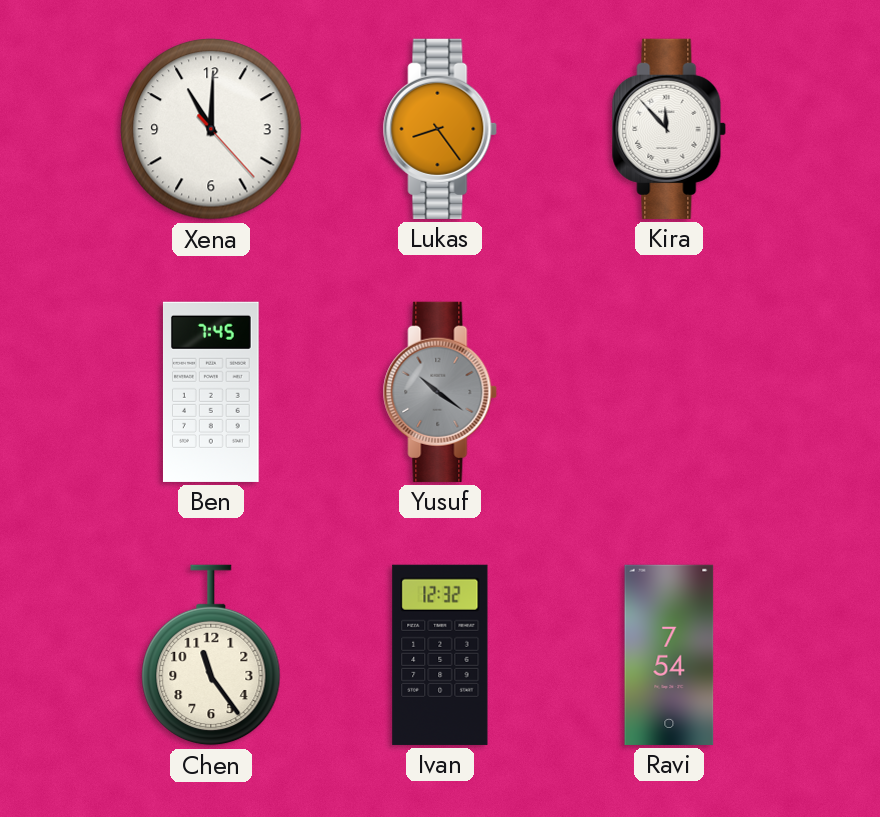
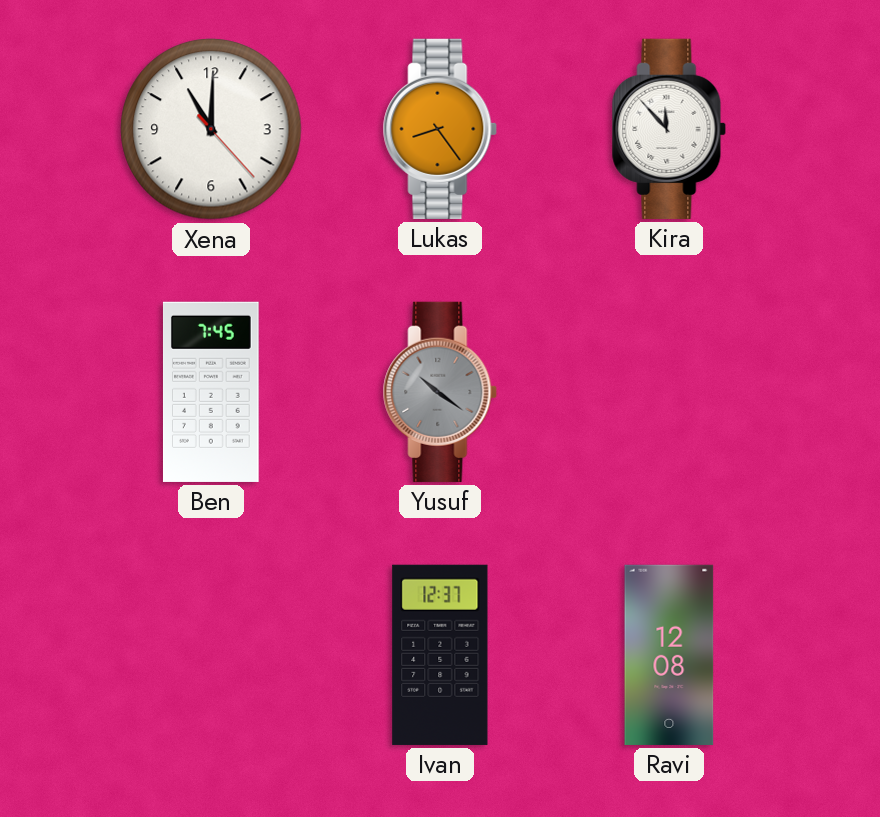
Chen: 11:24 -> none
Ivan: 12:32 -> 12:37
Ravi: 7:54 -> 12:08
